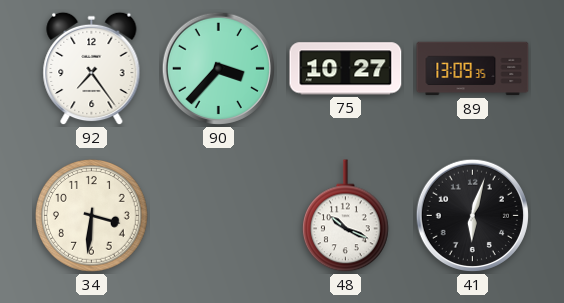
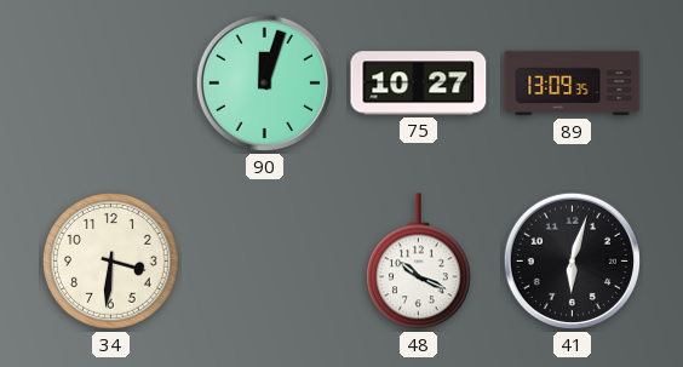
92: 7:24 -> none
90: 3:37 -> 12:03
